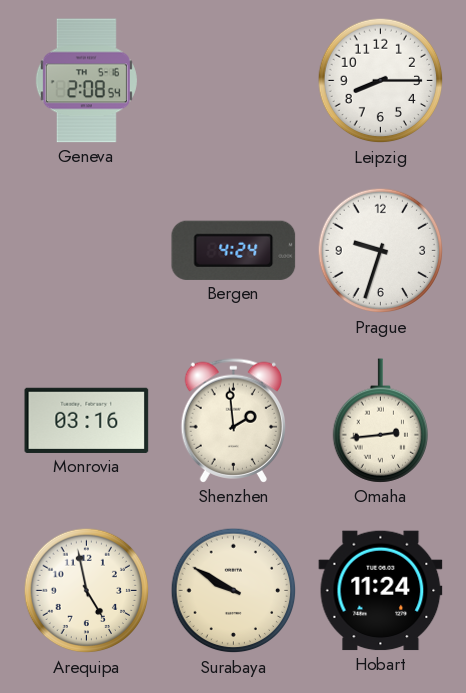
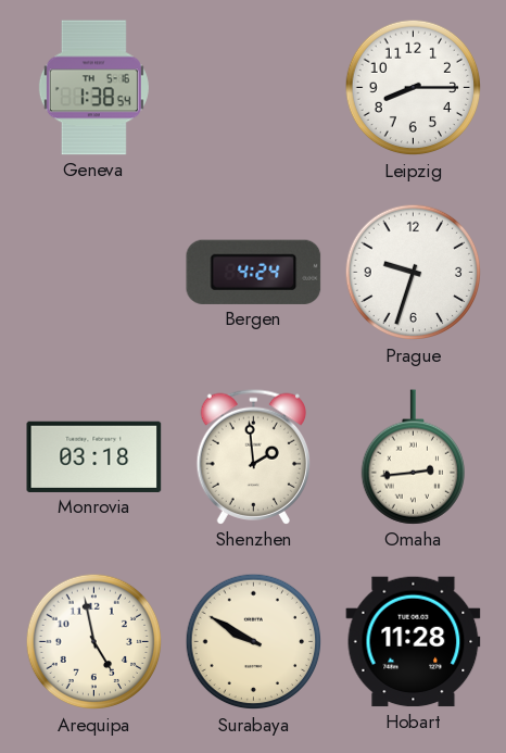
Geneva: 2:08 -> 1:38
Monrovia: 03:16 -> 03:18
Hobart: 11:24 -> 11:28
